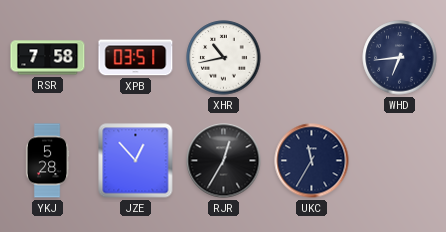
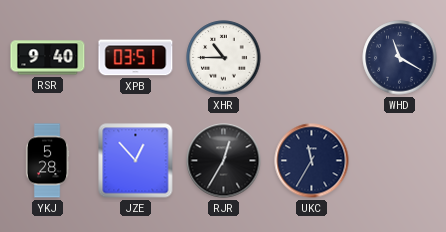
RSR: 7:58 -> 9:40
XHR: 10:43 -> 10:45
WHD: 6:44 -> 11:20
